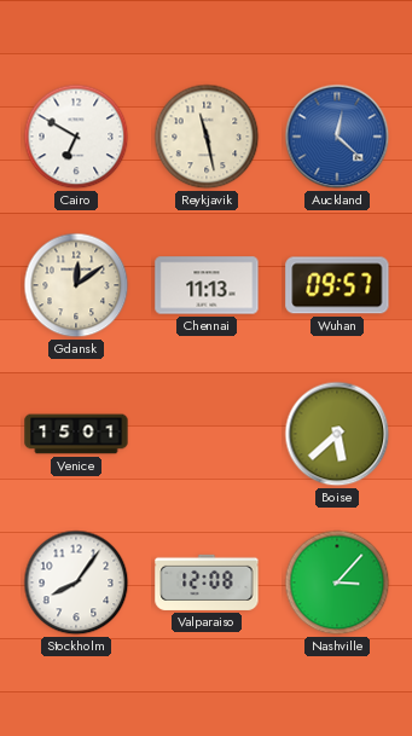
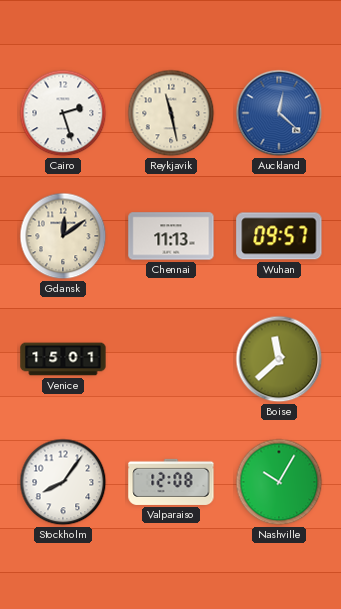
Cairo: 6:50 -> 2:27
Boise: 5:38 -> 11:38
Nashville: 3:07 -> 10:05
